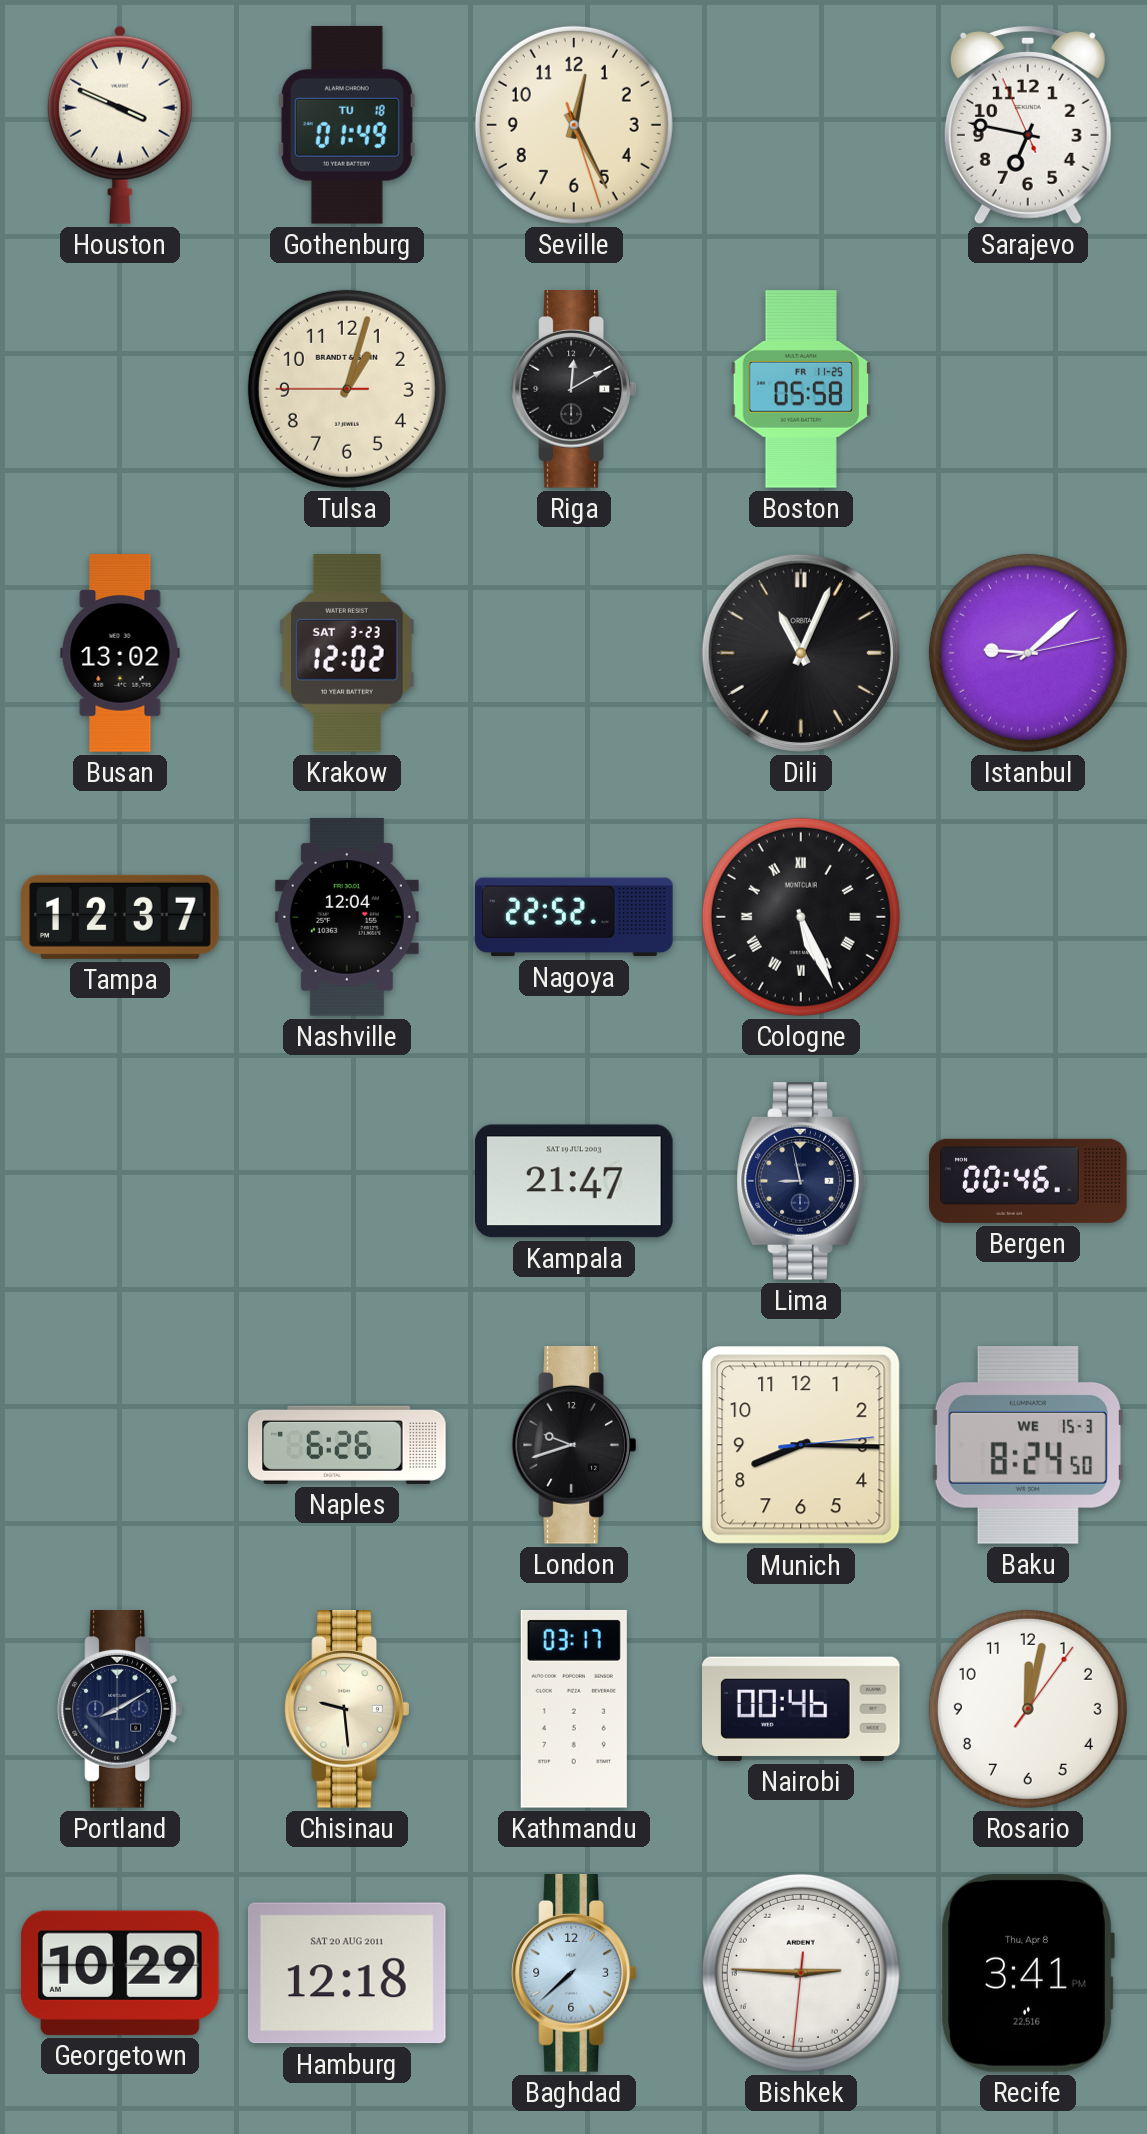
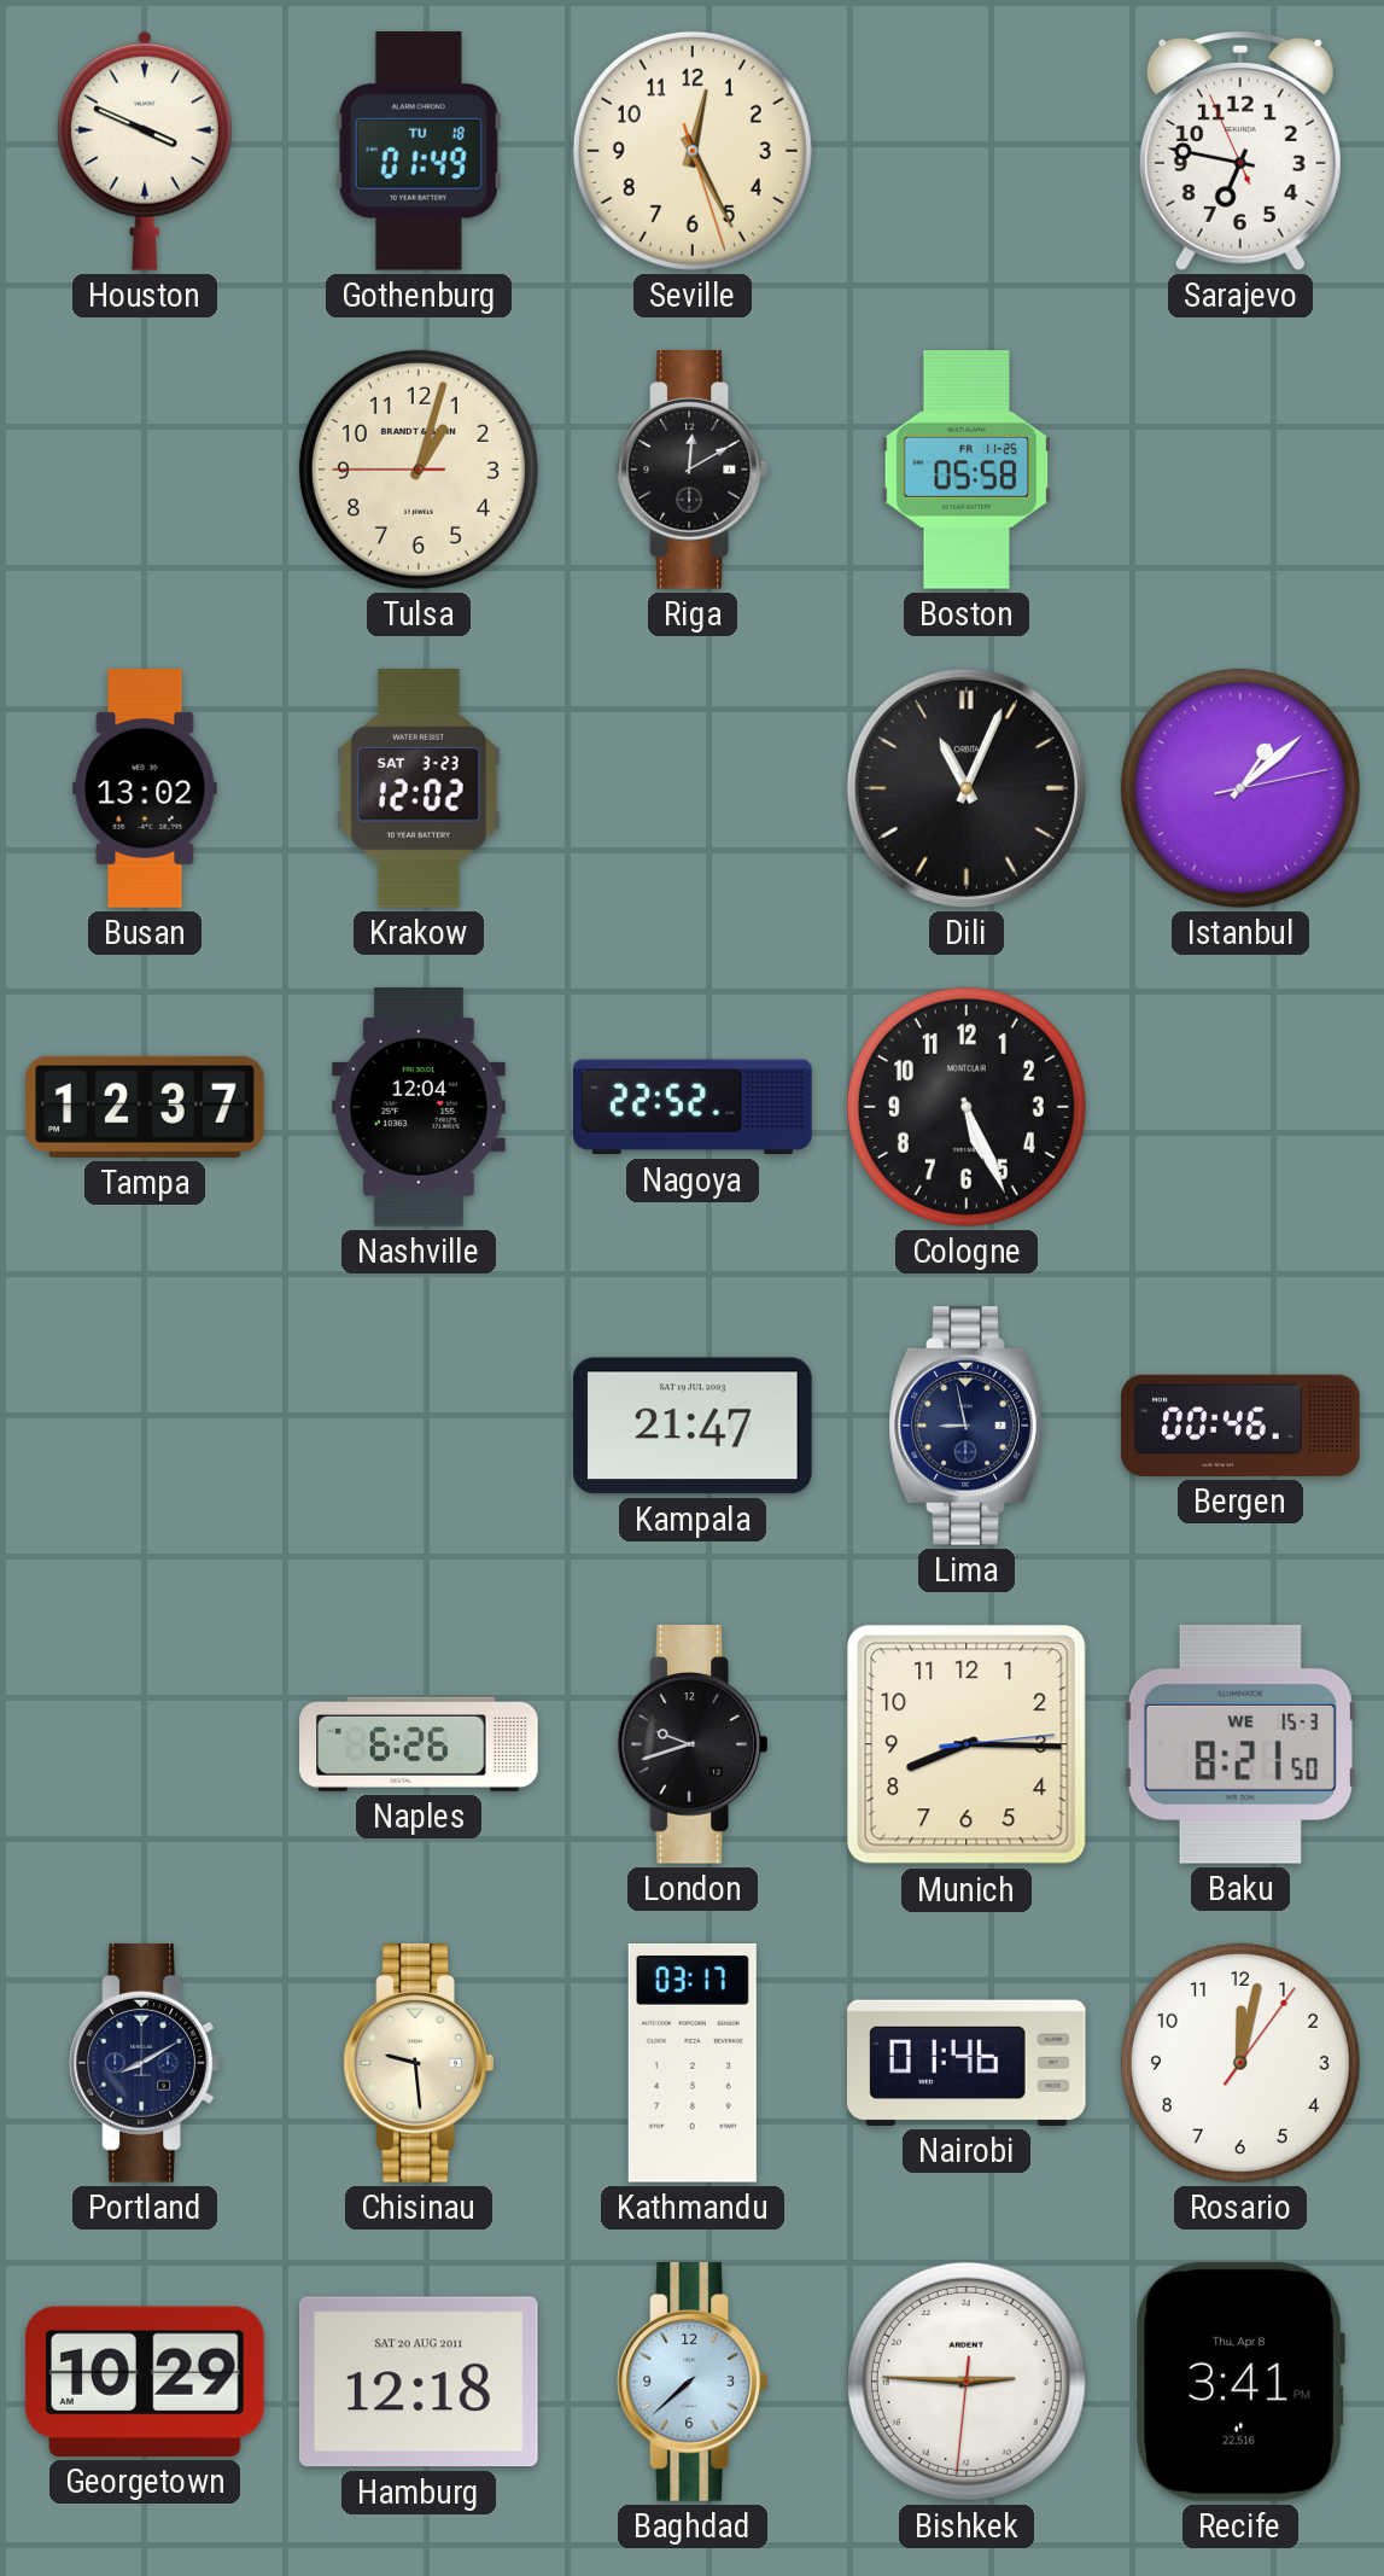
Istanbul: 9:08 -> 1:08
Cologne numerals: Roman -> Arabic
Baku: 8:24 -> 8:21
Nairobi: 00:46 -> 01:46
